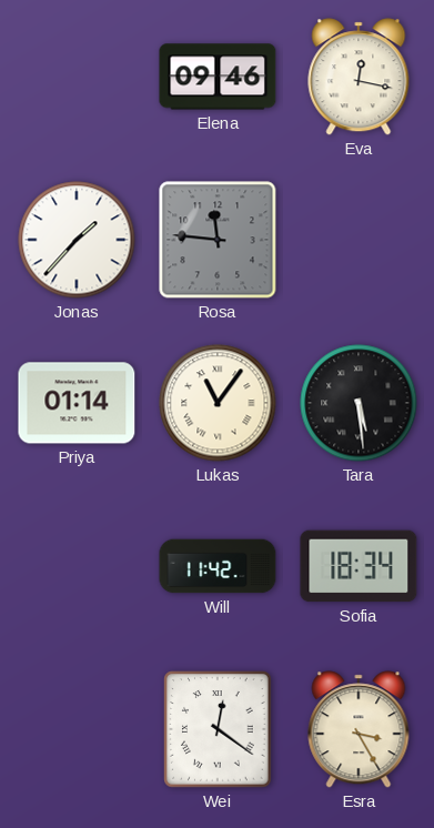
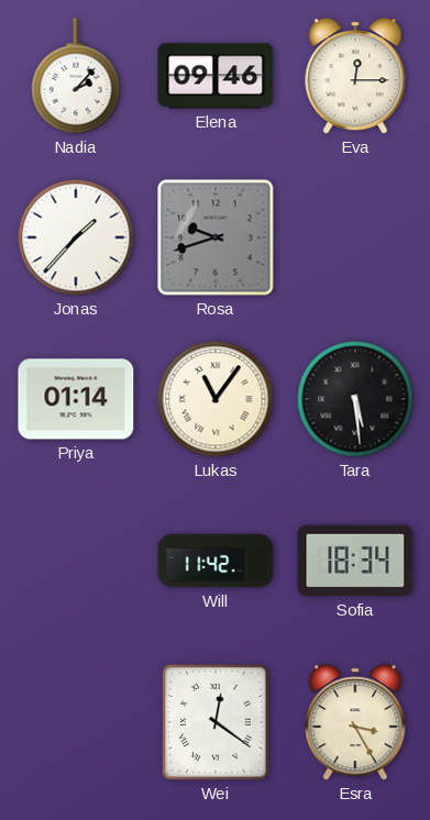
Nadia: none -> 2:07
Eva: 12:17 -> 12:15
Rosa: 11:46 -> 9:42
